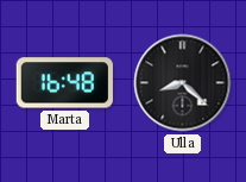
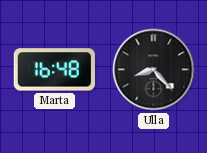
Ulla: 8:22 -> 8:23
